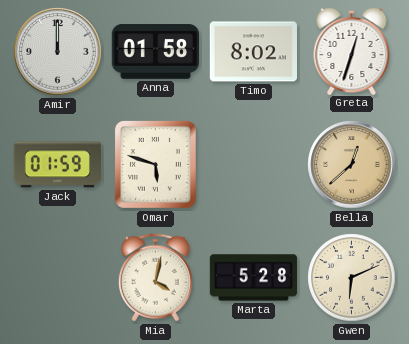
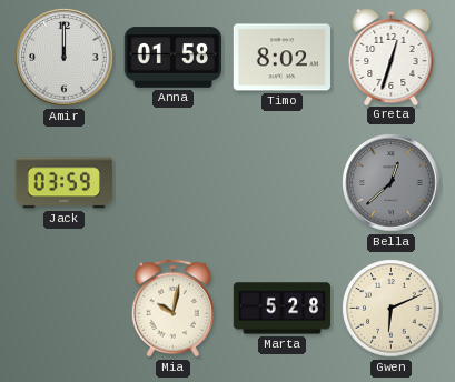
Jack: 01:59 -> 03:59
Omar: 5:48 -> none
Bella dial: champagne -> grey
Mia: 4:02 -> 10:02
